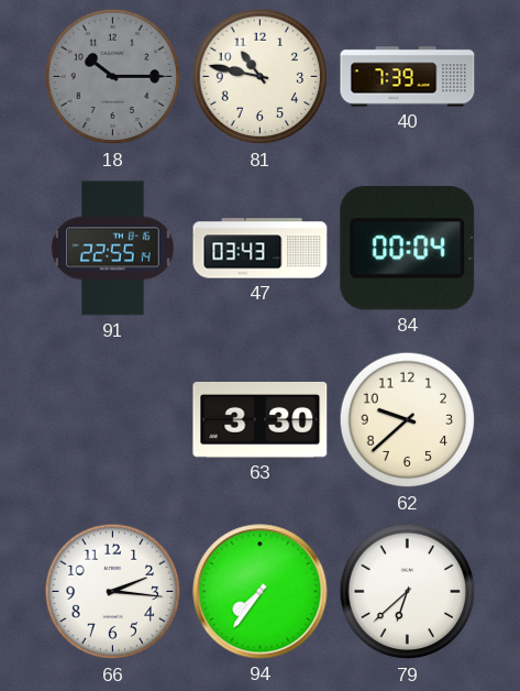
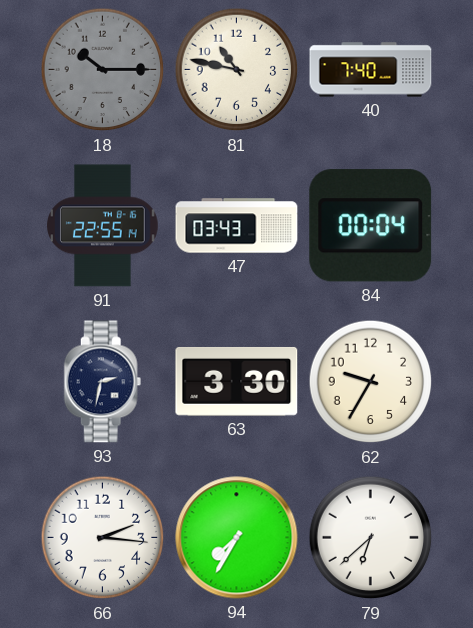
40: 7:39 -> 7:40
93: none -> 2:32
62: 9:38 -> 9:35
94: 7:36 -> 7:35
